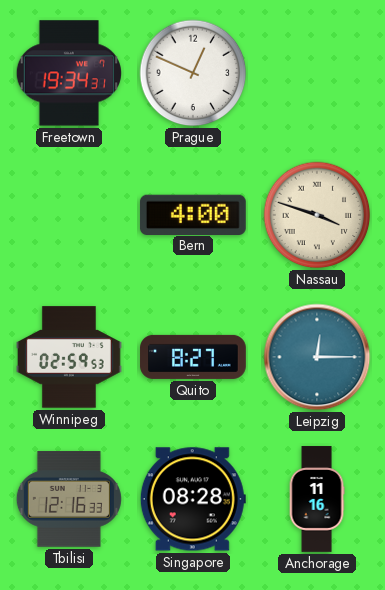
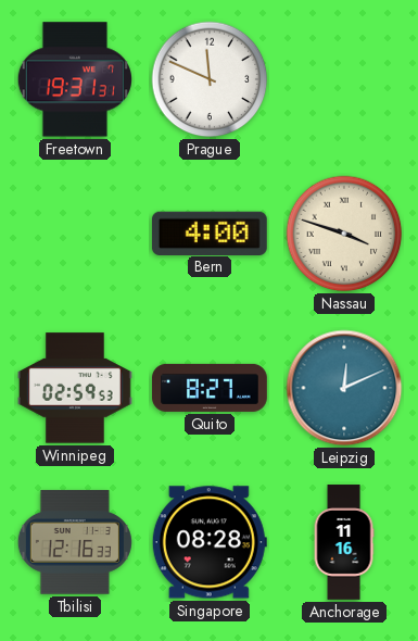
Freetown: 19:34 -> 19:31
Prague: 12:49 -> 11:49
Leipzig: 12:15 -> 12:11
